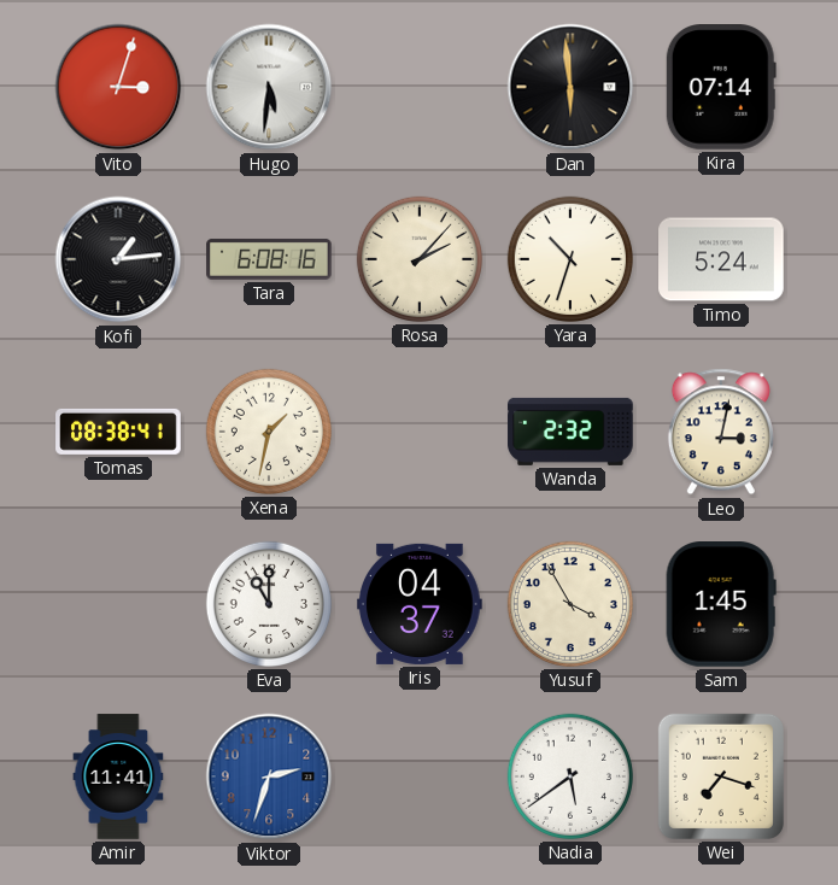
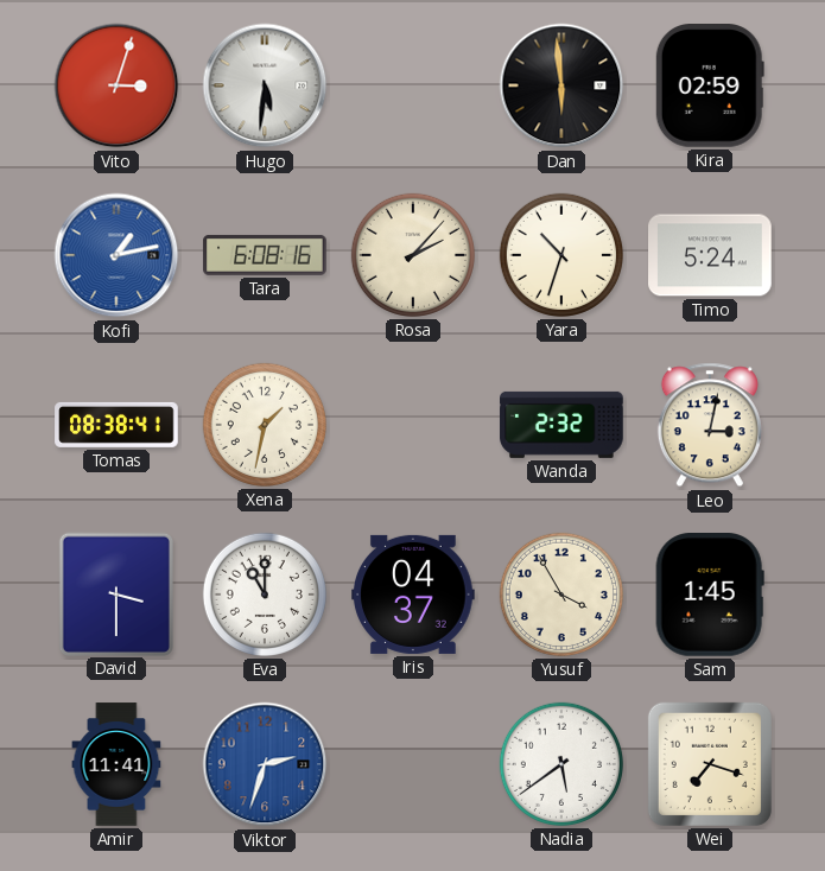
Kira: 07:14 -> 02:59
Kofi: 1:14 -> 1:13
Kofi dial: black -> blue
David: none -> 3:30
